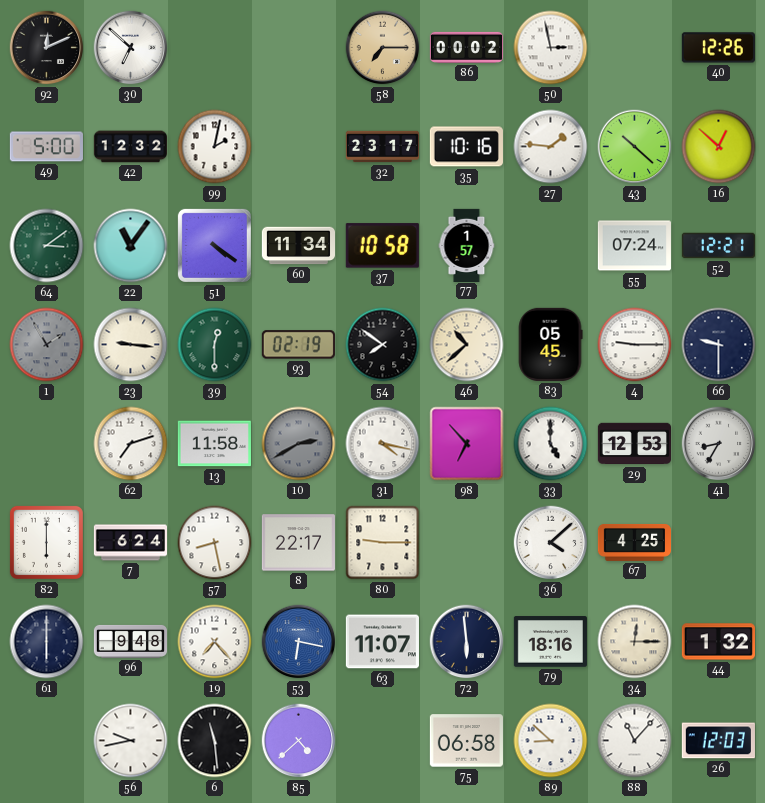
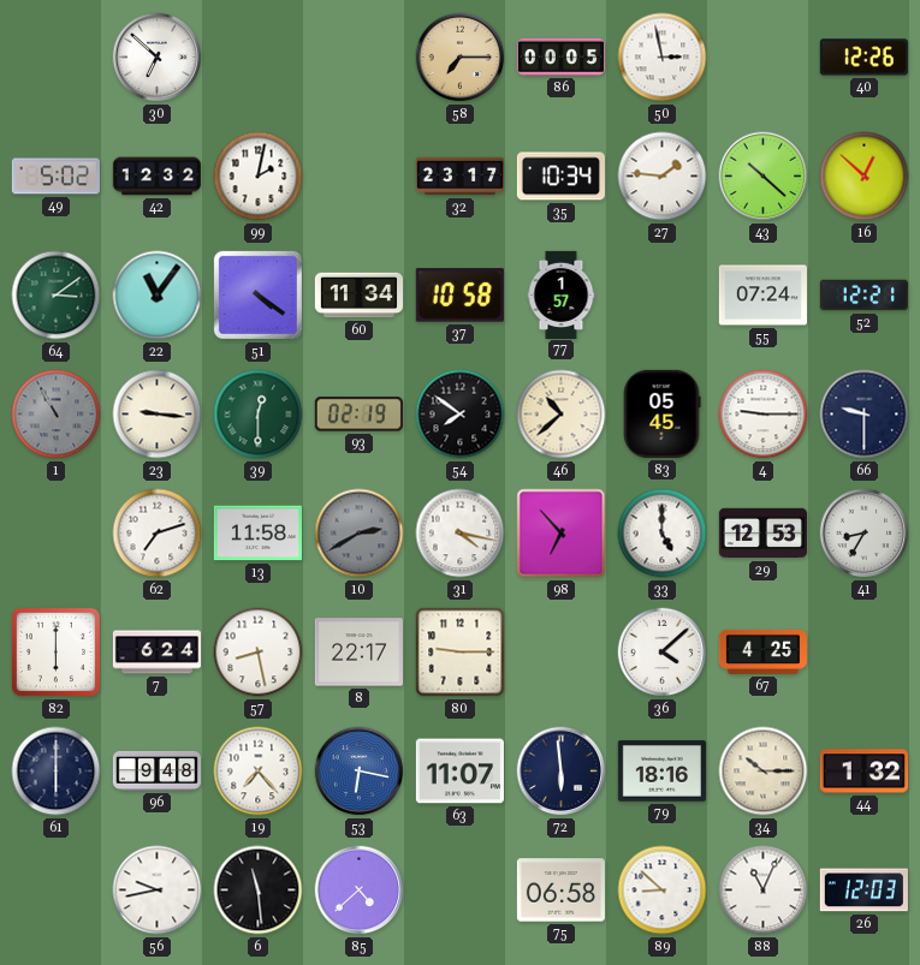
92: 12:11 -> none
86: 00:02 -> 00:05
49: 5:00 -> 5:02
35: 10:16 -> 10:34
1: 1:55 -> 10:55
34: 12:15 -> 10:15
88: 11:07 -> 11:04
